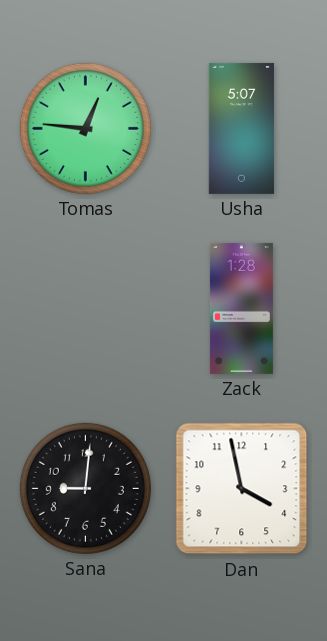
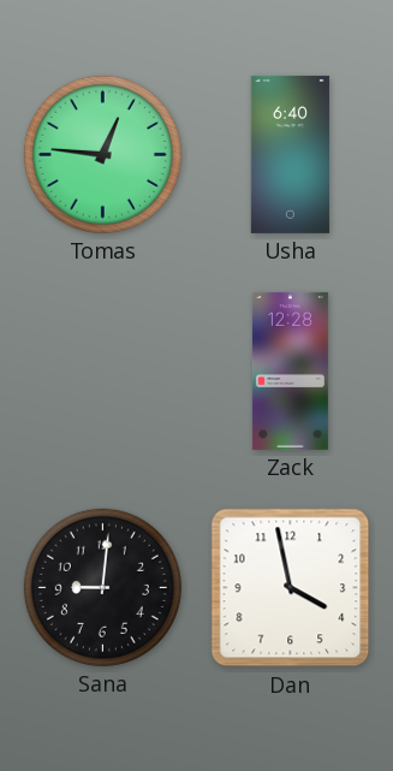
Usha: 5:07 -> 6:40
Zack: 1:28 -> 12:28
